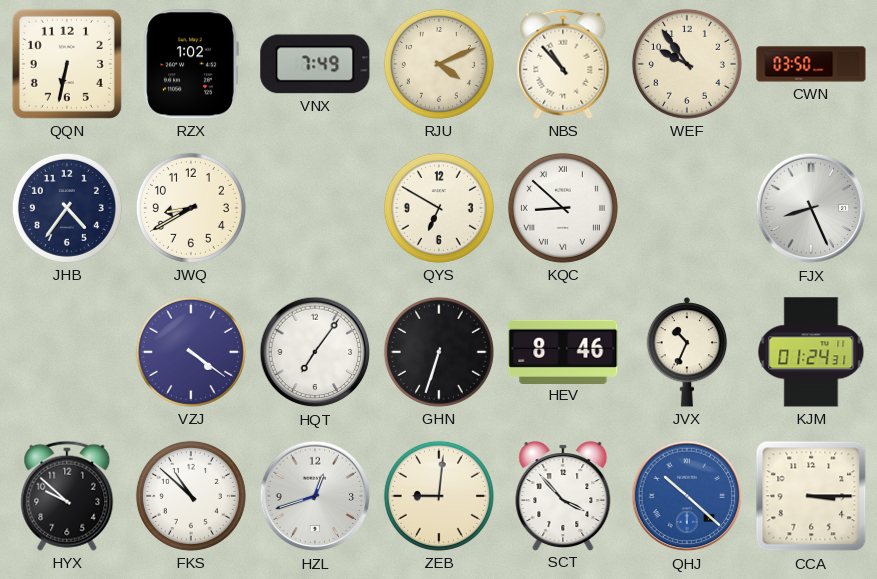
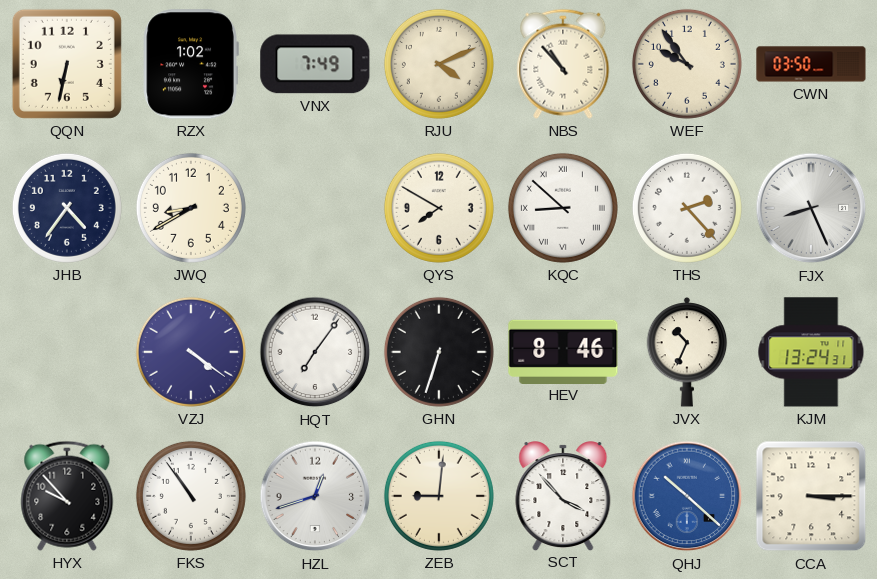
QYS: 6:50 -> 7:50
THS: none -> 2:23
KJM: 01:24 -> 13:24
HYX: 9:52 -> 9:53
FKS: 10:52 -> 10:54
